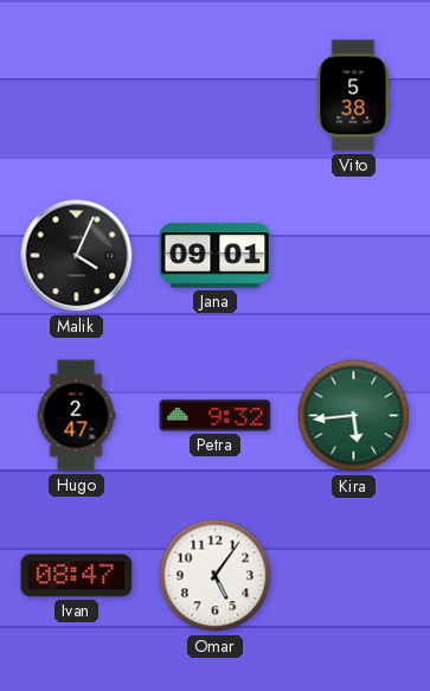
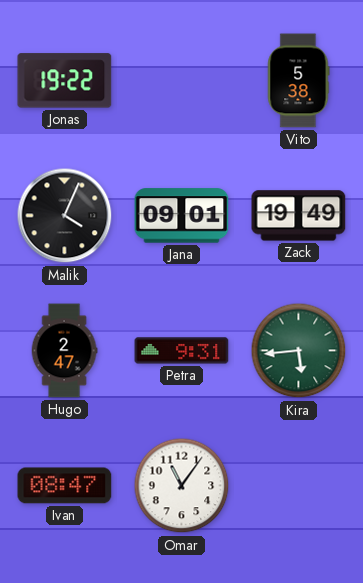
Jonas: none -> 19:22
Zack: none -> 19:49
Petra: 9:32 -> 9:31
Omar: 5:06 -> 11:06
